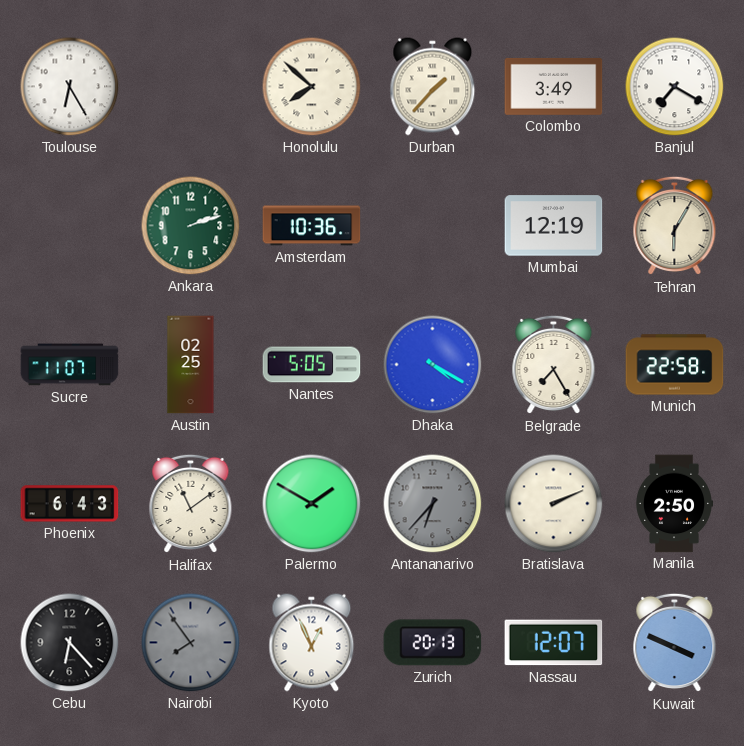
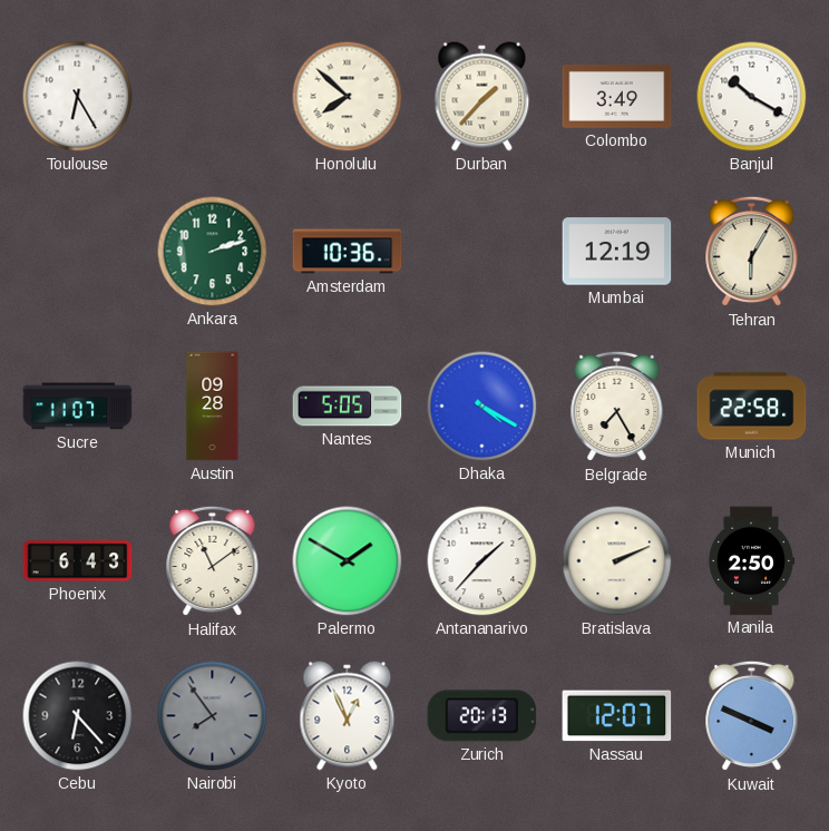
Banjul: 7:20 -> 10:20
Austin: 02:25 -> 09:28
Antananarivo: 6:37 -> 1:37
Antananarivo dial: grey -> white
